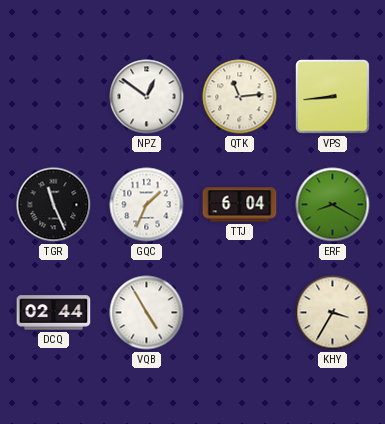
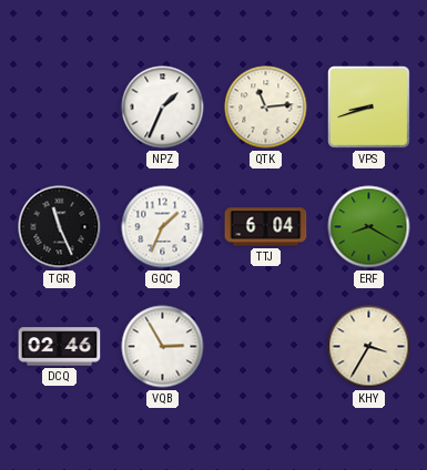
NPZ: 12:51 -> 1:34
VPS: 8:44 -> 8:42
DCQ: 02:44 -> 02:46
VQB: 4:55 -> 2:55
